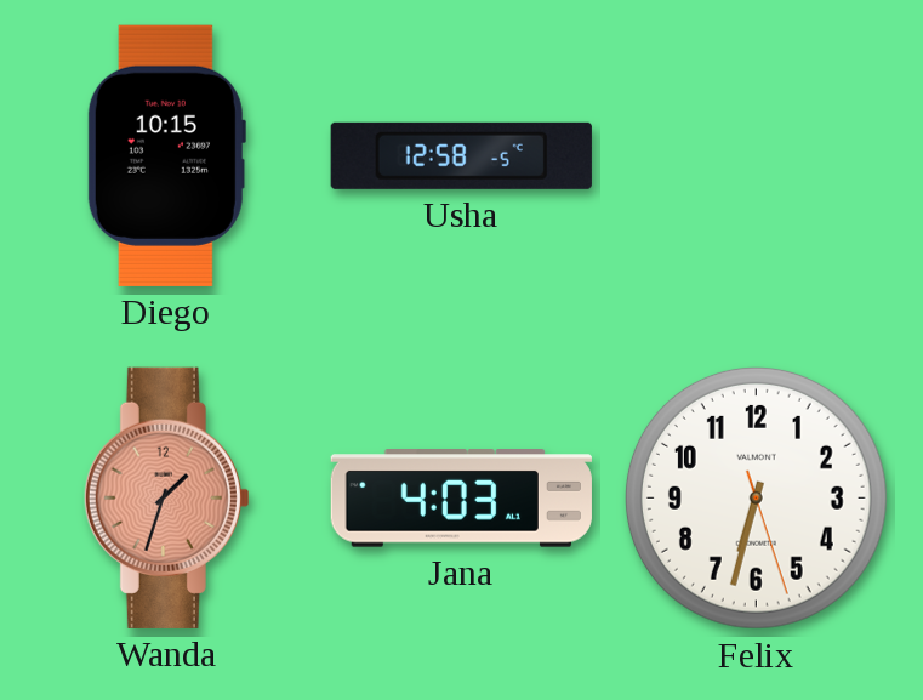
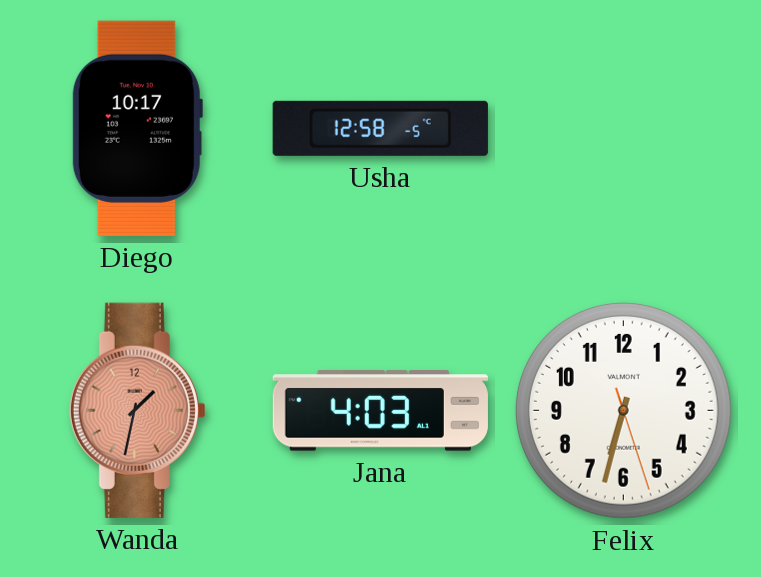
Diego: 10:15 -> 10:17
Wanda: 1:33 -> 1:32
